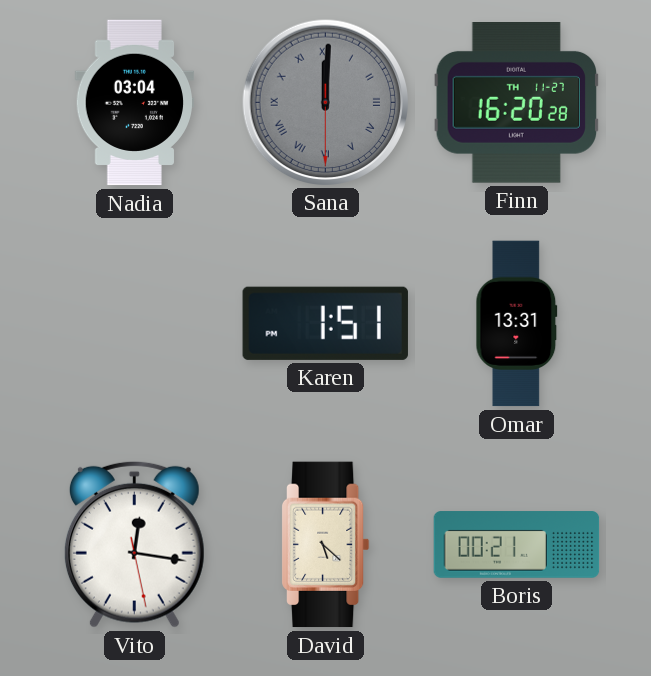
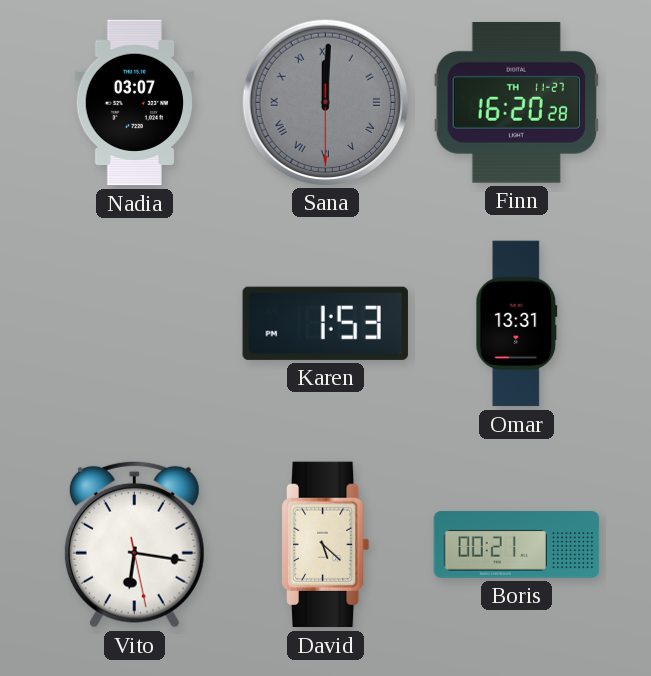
Nadia: 03:04 -> 03:07
Karen: 1:51 -> 1:53
Vito: 12:16 -> 6:16
